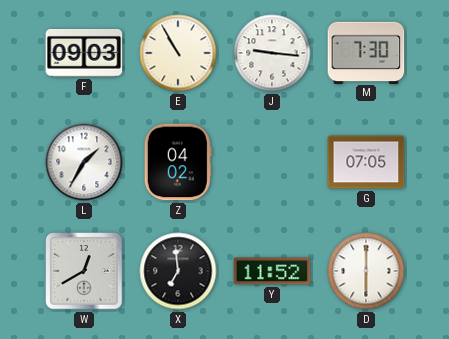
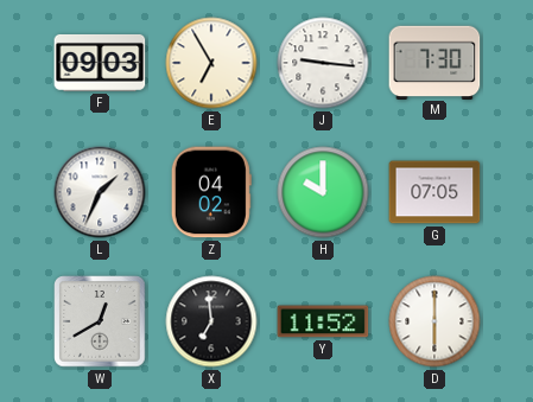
E: 10:55 -> 6:55
L: 1:35 -> 1:34
H: none -> 10:00
